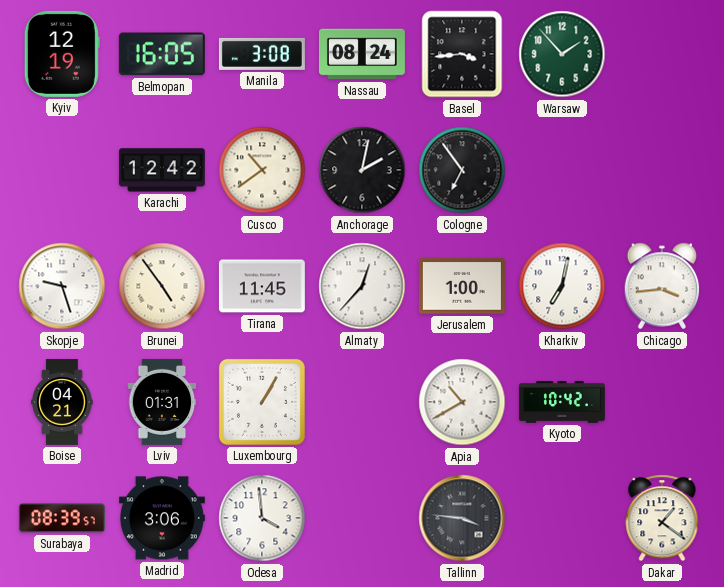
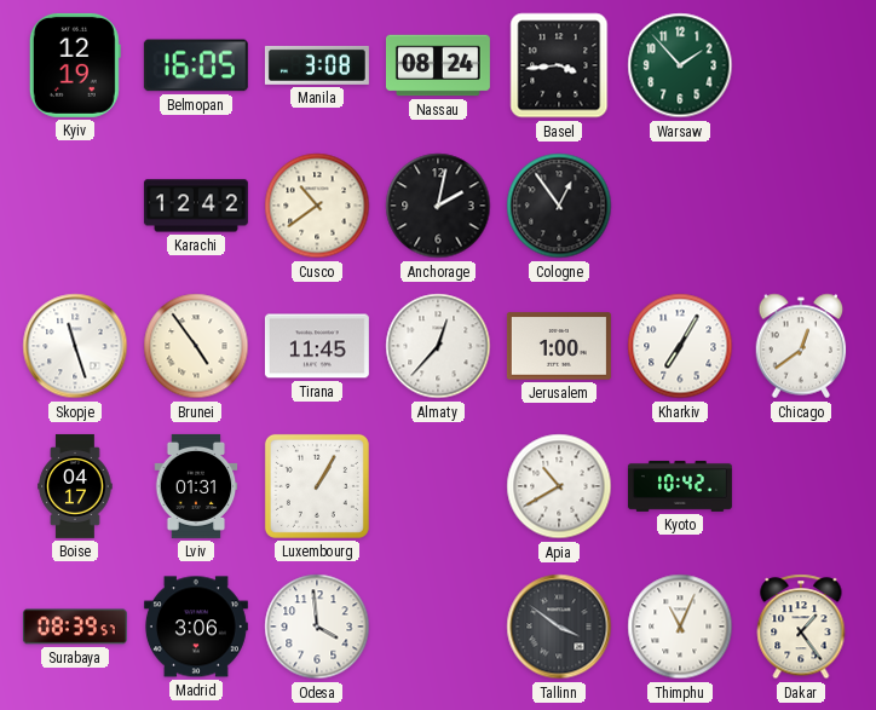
Cologne: 6:54 -> 12:54
Skopje: 9:27 -> 11:27
Kharkiv: 7:02 -> 7:05
Chicago: 3:44 -> 12:39
Boise: 04:21 -> 04:17
Tallinn: 3:46 -> 3:51
Thimphu: none -> 11:04
Dakar: 1:21 -> 1:24
